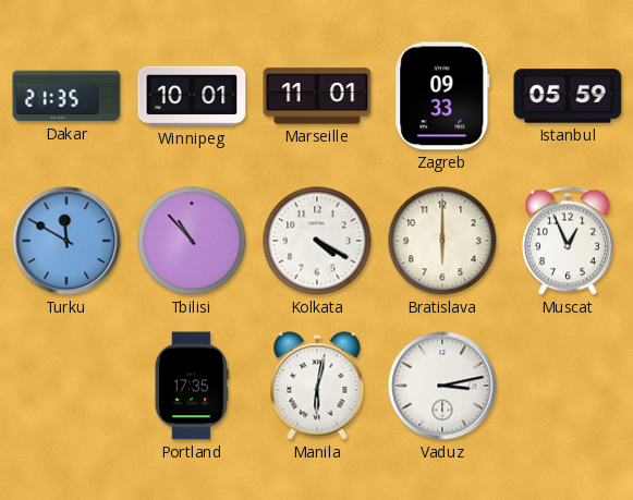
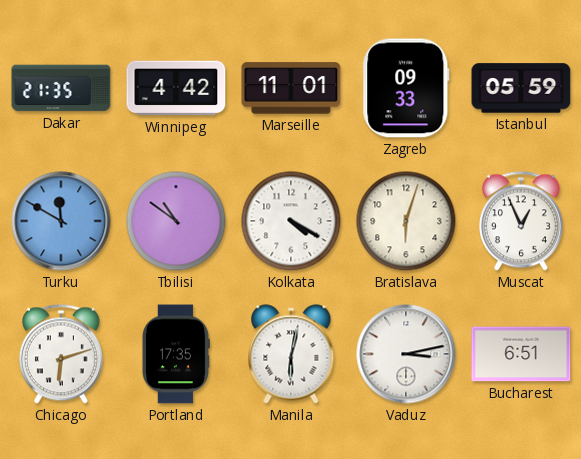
Winnipeg: 10:01 -> 4:42
Tbilisi: 10:53 -> 10:51
Bratislava: 6:00 -> 6:03
Chicago: none -> 6:12
Bucharest: none -> 6:51
